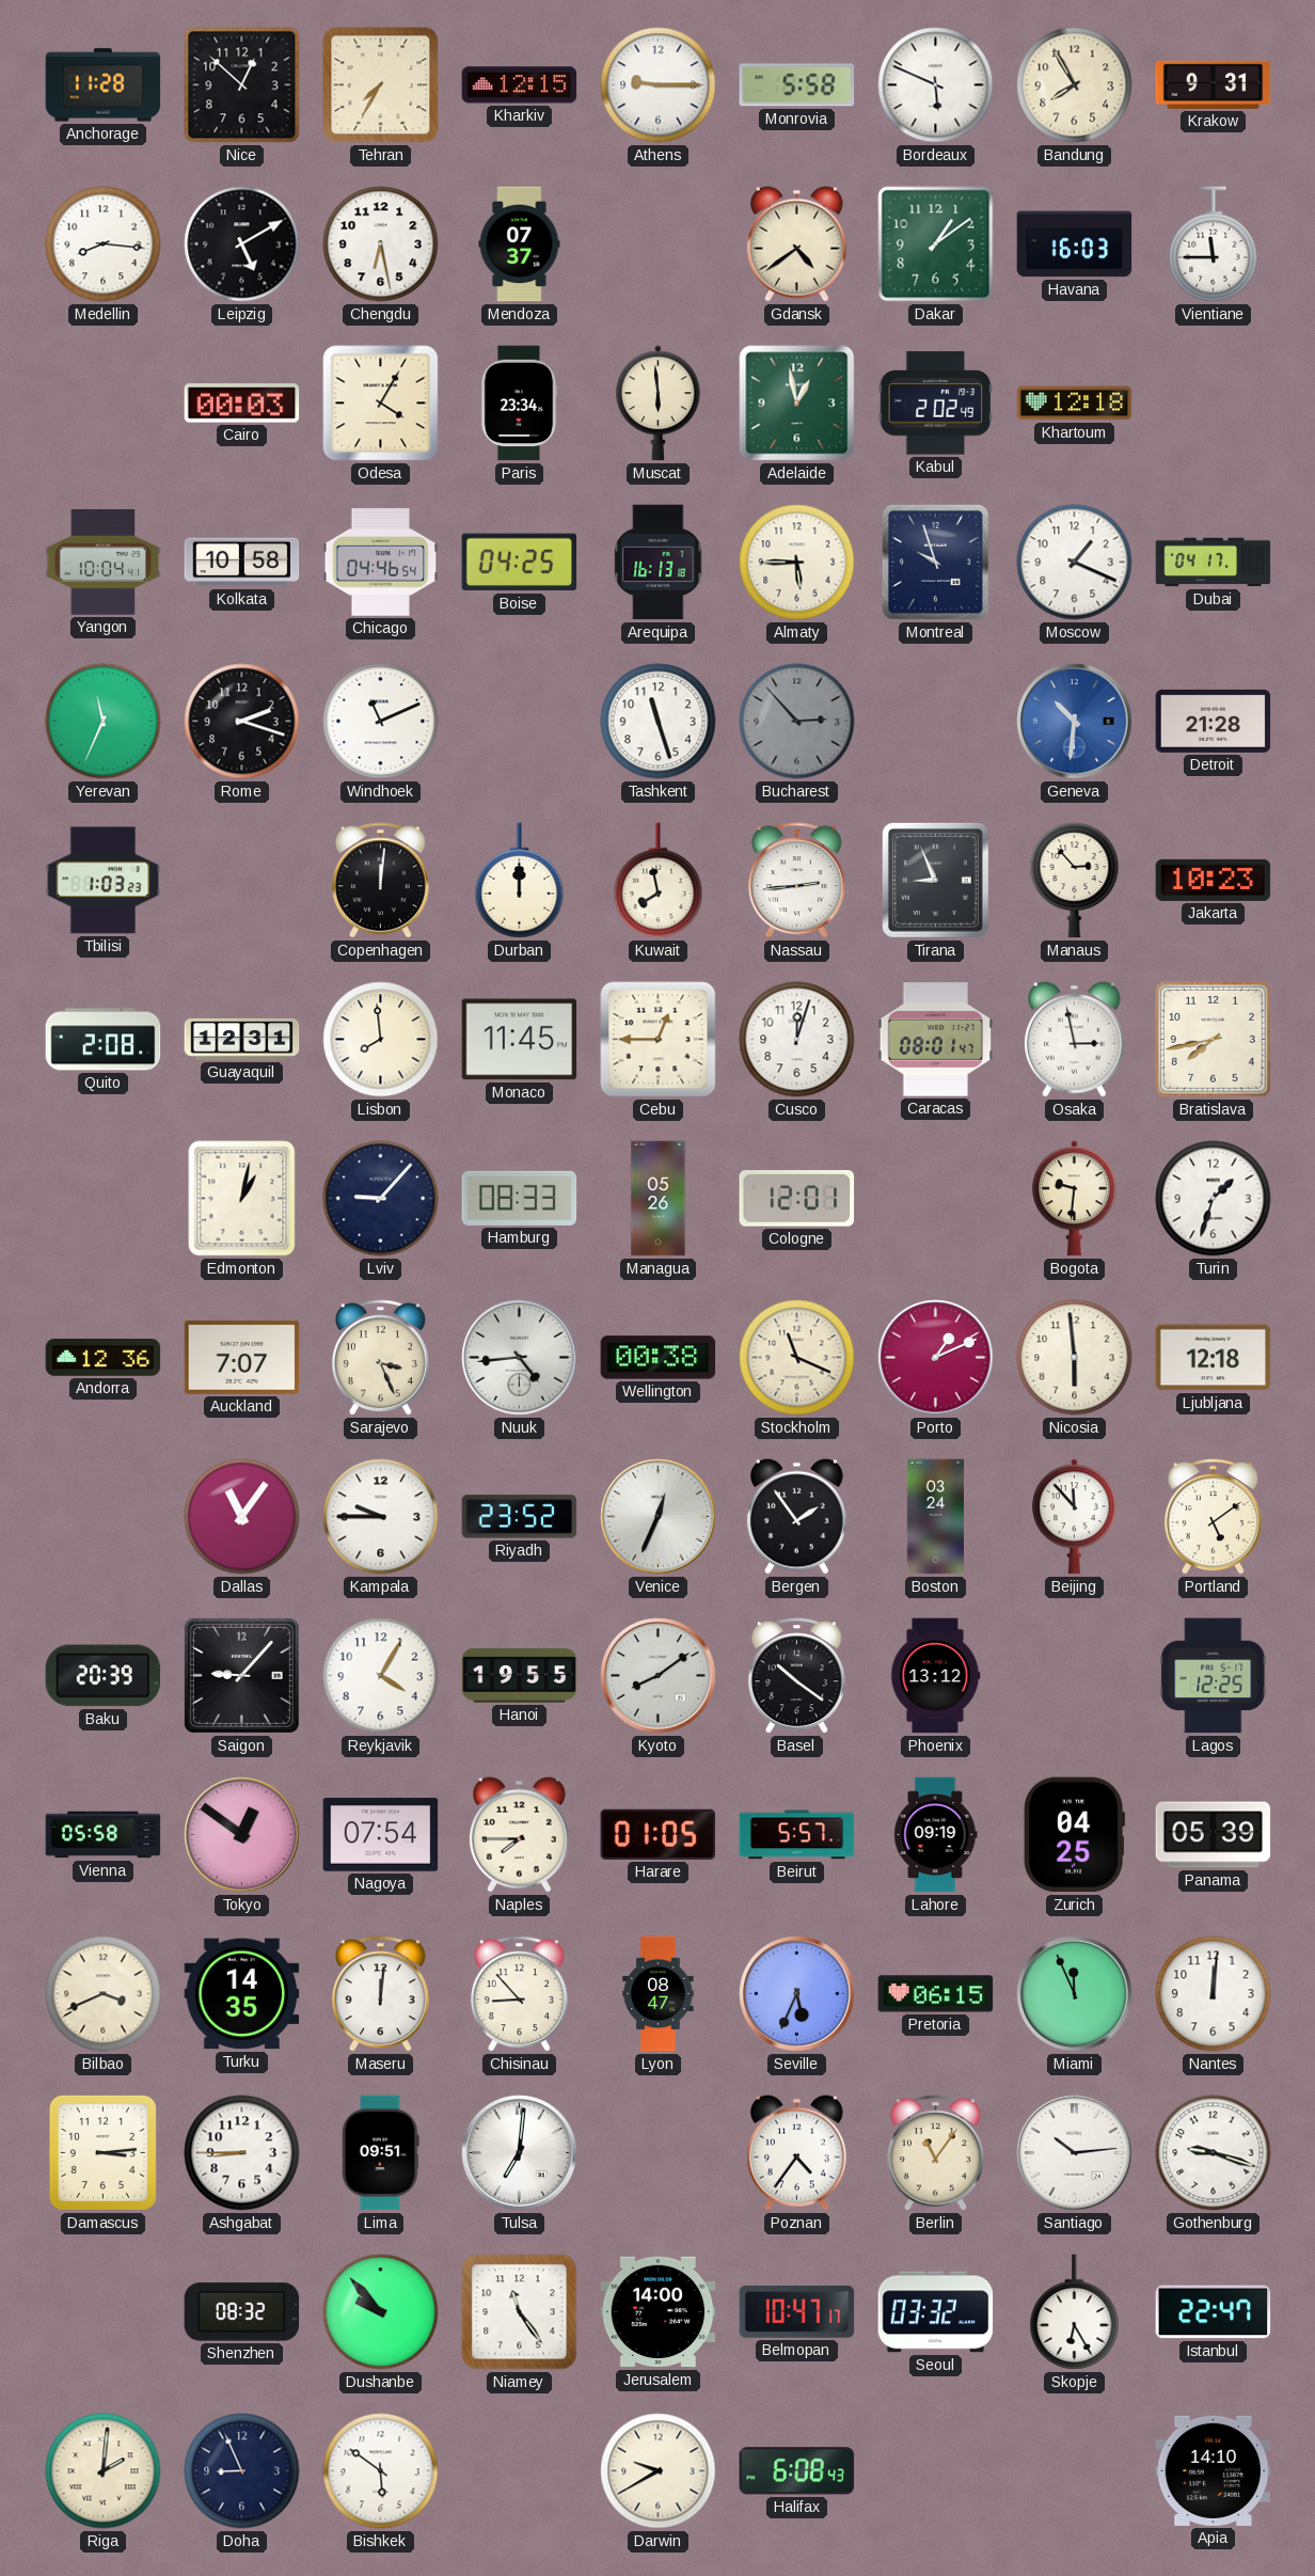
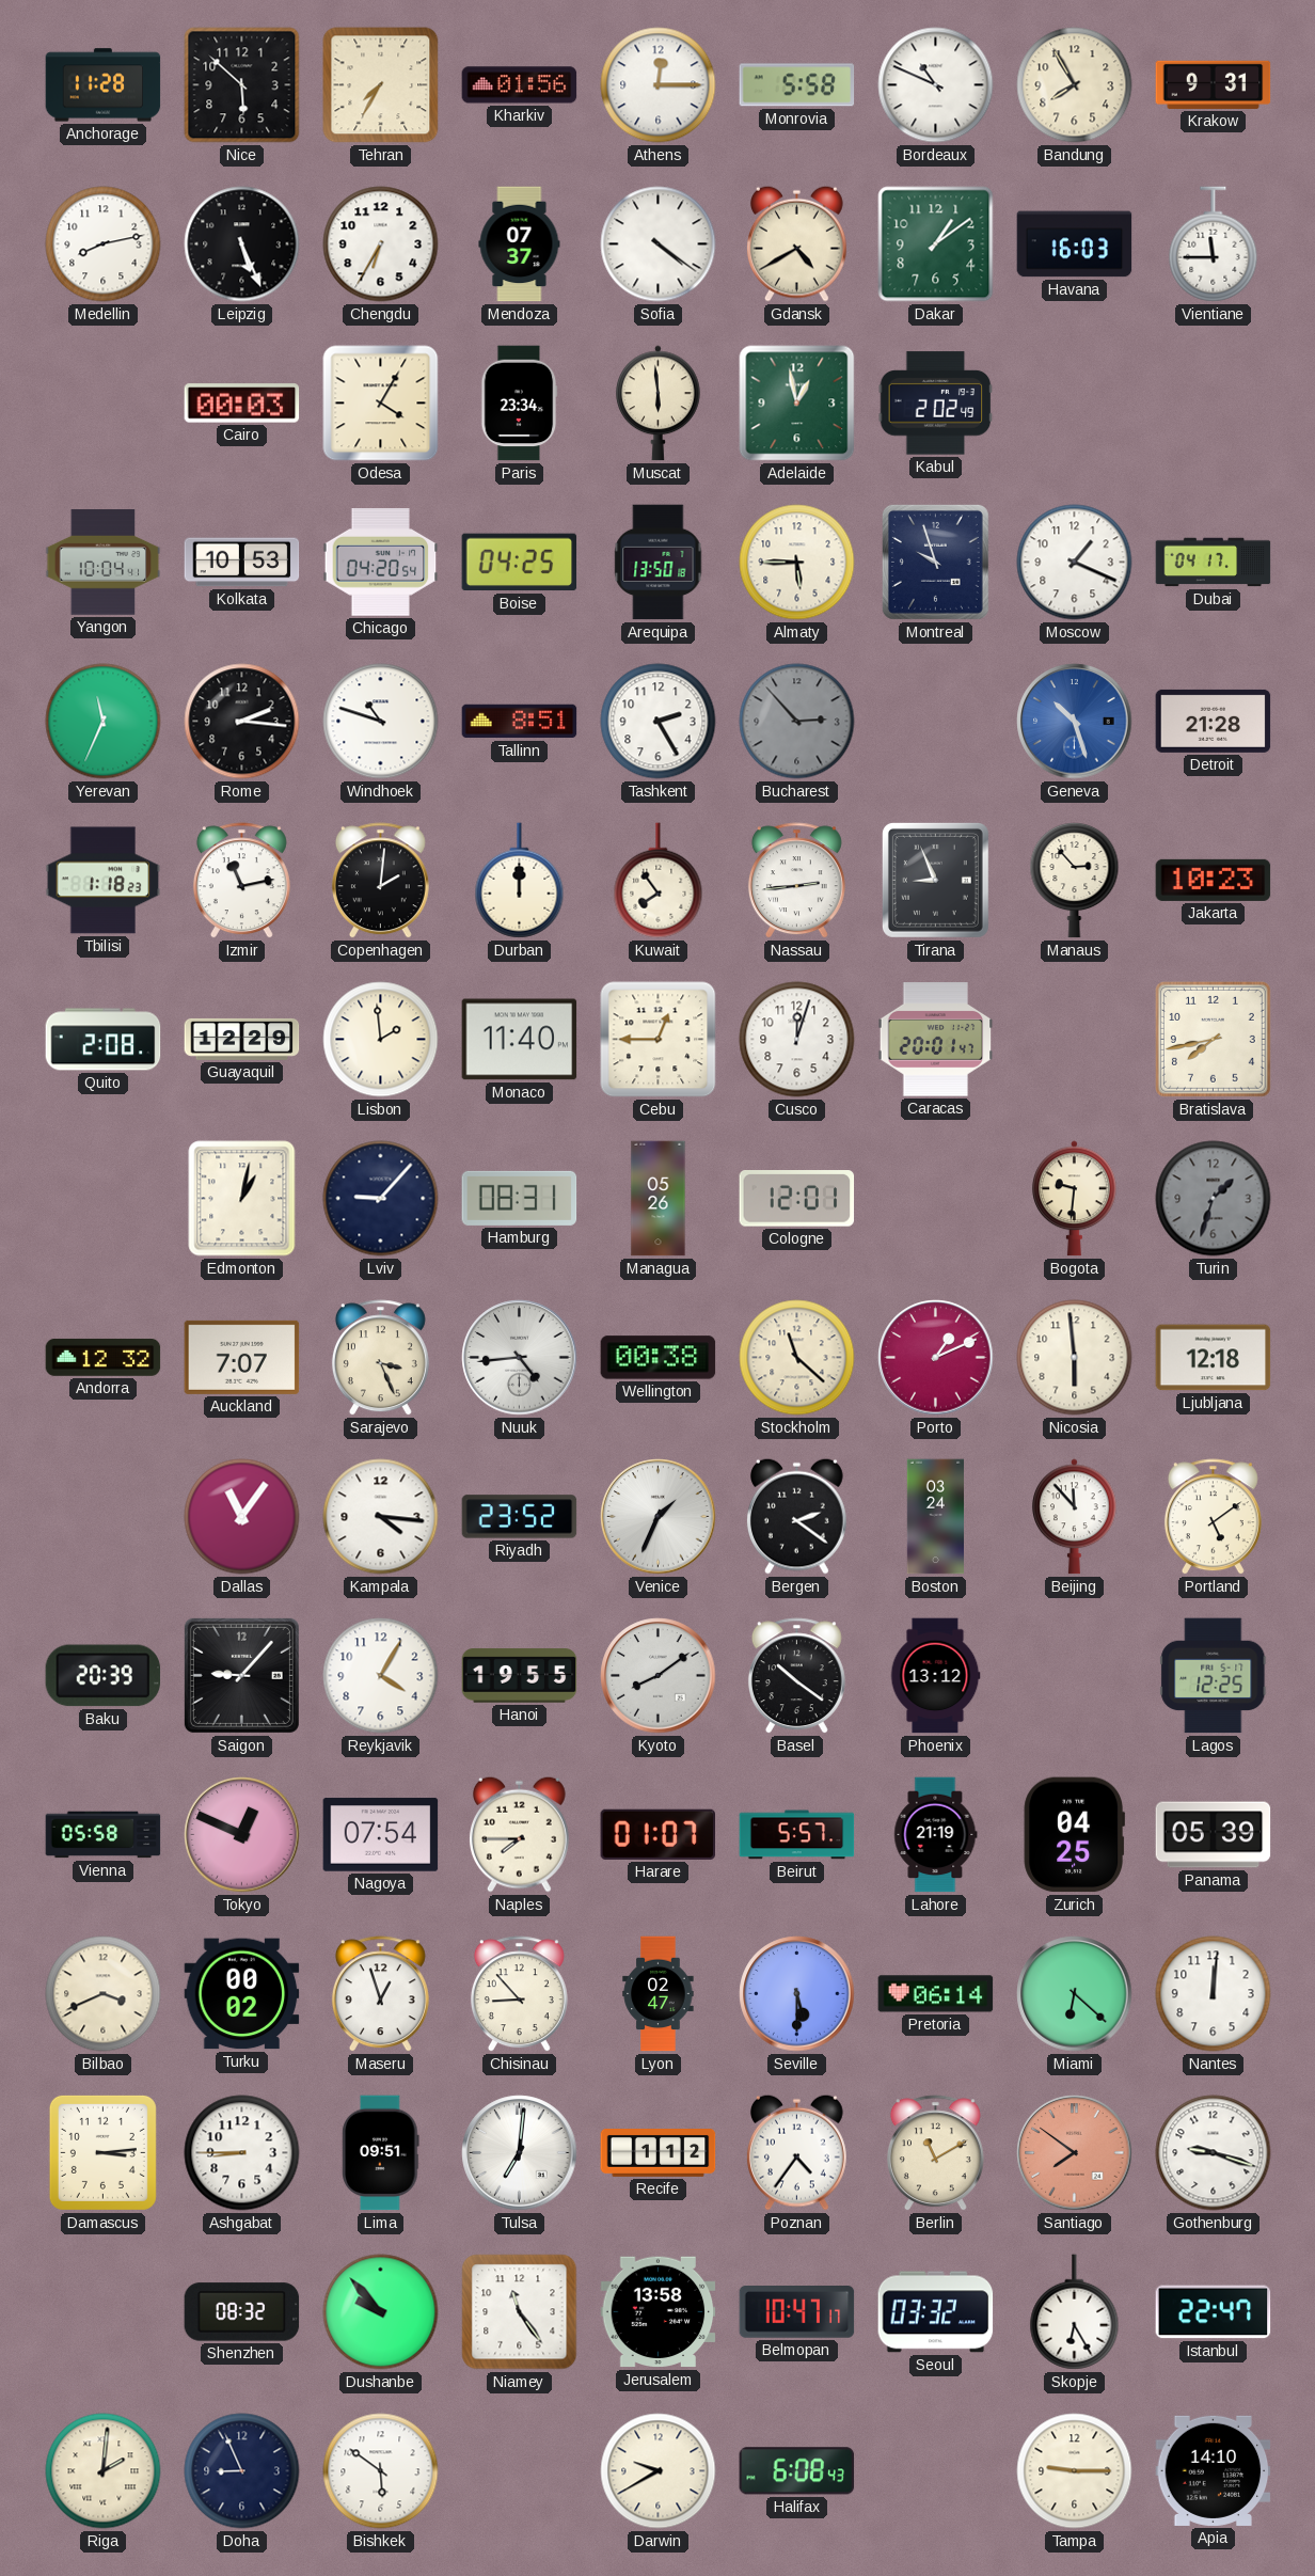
Nice: 12:52 -> 5:52
Kharkiv: 12:15 -> 01:56
Athens: 9:15 -> 12:15
Bordeaux: 5:49 -> 10:49
Medellin: 8:16 -> 8:13
Leipzig: 5:10 -> 5:26
Chengdu: 6:28 -> 6:35
Sofia: none -> 4:21
Gdansk: 4:39 -> 4:40
Khartoum: 12:18 -> none
Kolkata: 10:58 -> 10:53
Chicago: 04:46 -> 04:20
Arequipa: 16:13 -> 13:50
Rome: 2:18 -> 2:16
Windhoek: 11:11 -> 10:48
Tallinn: none -> 8:51
Tashkent: 11:27 -> 2:25
Geneva: 10:31 -> 10:27
Tbilisi: 1:03 -> 1:18
Izmir: none -> 11:13
Copenhagen: 12:01 -> 2:01
Kuwait: 7:58 -> 7:54
Guayaquil: 12:31 -> 12:29
Lisbon: 7:59 -> 1:59
Monaco: 11:45 -> 11:40
Caracas: 08:01 -> 20:01
Osaka: 2:58 -> none
Hamburg: 08:33 -> 08:31
Turin dial: white -> grey
Andorra: 12:36 -> 12:32
Stockholm: 11:19 -> 11:22
Kampala: 9:45 -> 4:16
Venice: 12:34 -> 1:34
Bergen: 1:54 -> 2:21
Tokyo: 12:51 -> 12:49
Harare: 01:05 -> 01:07
Lahore: 09:19 -> 21:19
Turku: 14:35 -> 00:02
Maseru: 12:01 -> 12:57
Lyon: 08:47 -> 02:47
Seville: 5:34 -> 5:30
Pretoria: 06:15 -> 06:14
Miami: 11:56 -> 6:22
Recife: none -> 1:12
Berlin: 11:06 -> 11:10
Santiago: 10:14 -> 7:51
Santiago dial: white -> salmon
Jerusalem: 14:00 -> 13:58
Tampa: none -> 9:15
